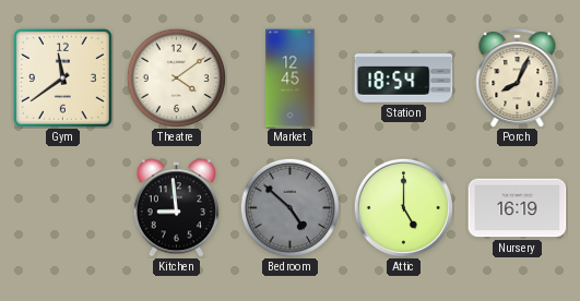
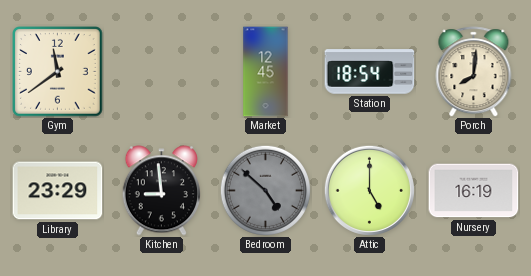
Theatre: 4:09 -> none
Porch: 8:04 -> 8:01
Library: none -> 23:29
